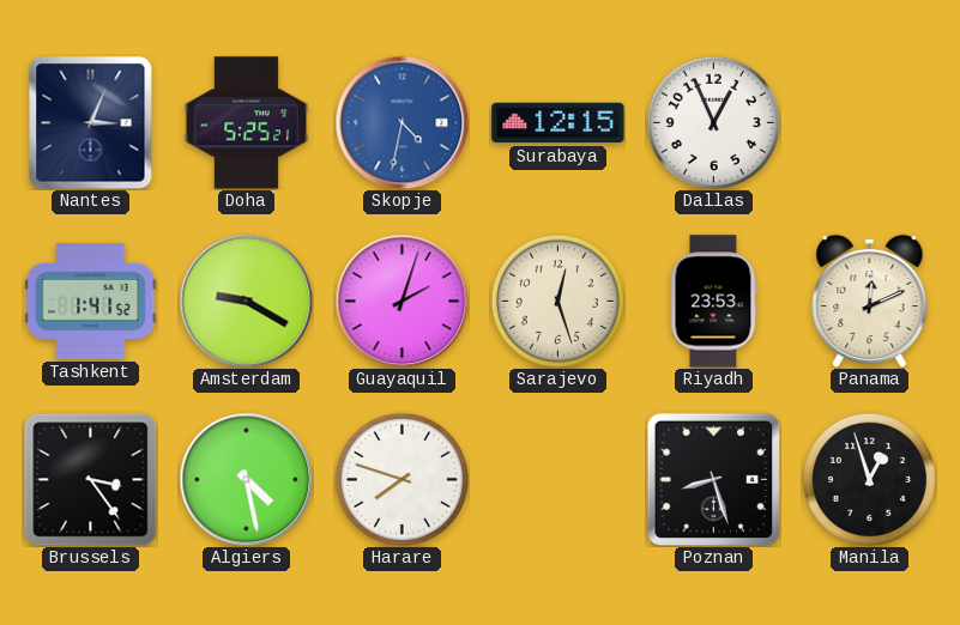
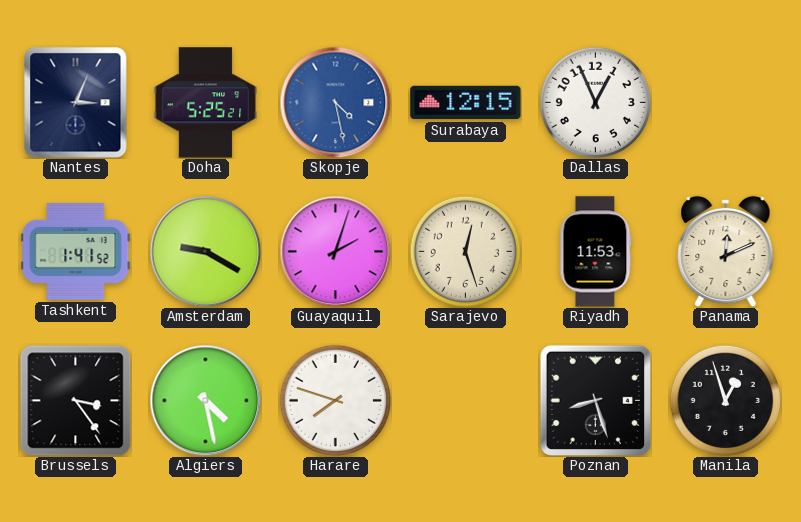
Skopje: 4:32 -> 4:28
Riyadh: 23:53 -> 11:53
